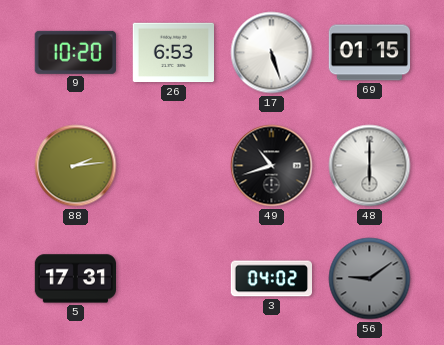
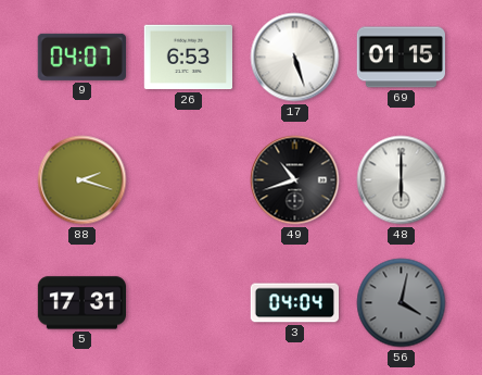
9: 10:20 -> 04:07
88: 2:14 -> 2:18
3: 04:02 -> 04:04
56: 9:09 -> 4:02
